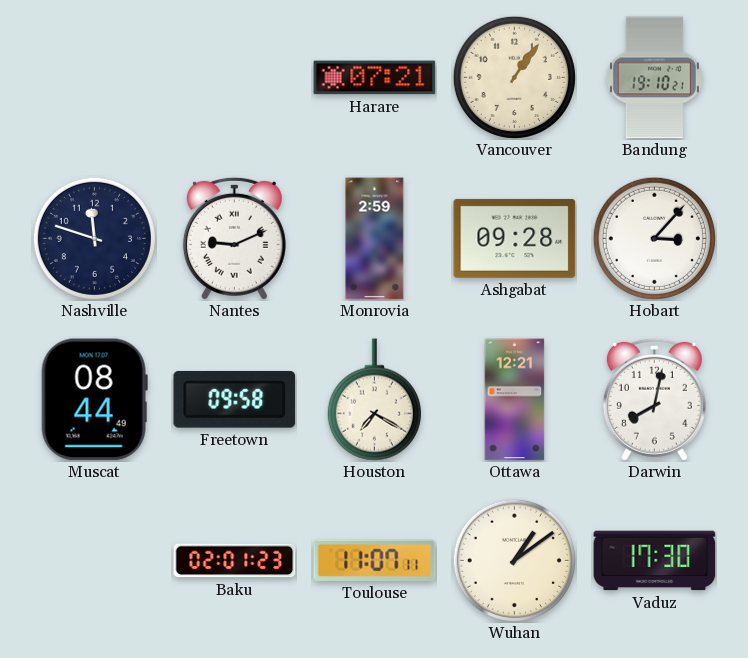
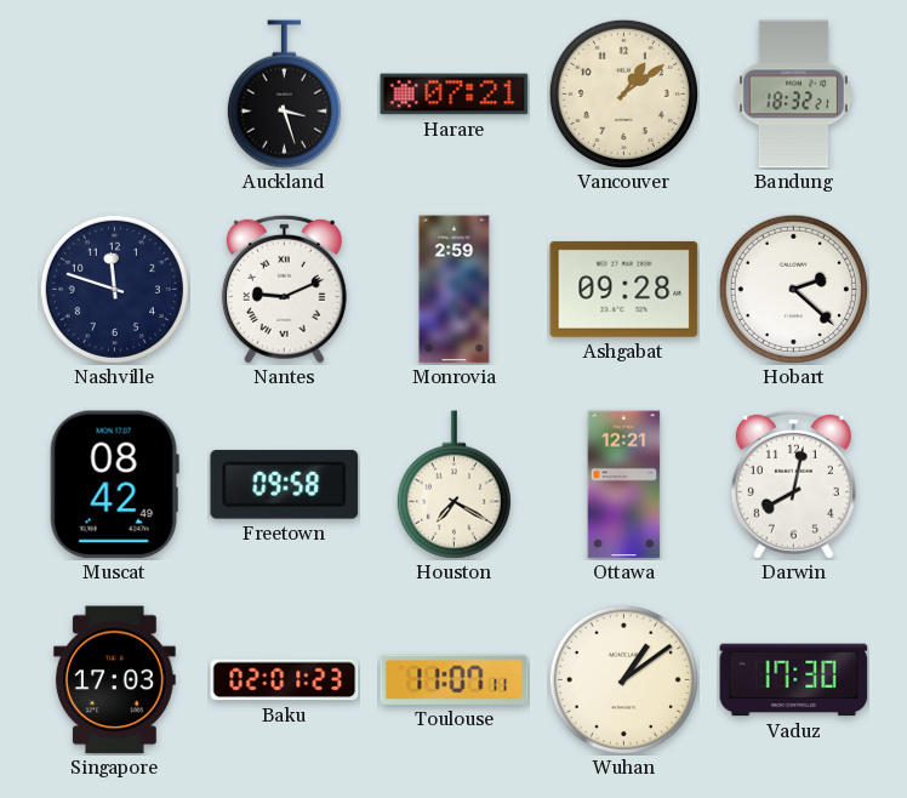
Auckland: none -> 3:27
Vancouver: 1:06 -> 1:09
Bandung: 19:10 -> 18:32
Hobart: 3:07 -> 2:22
Muscat: 08:44 -> 08:42
Singapore: none -> 17:03
